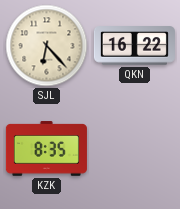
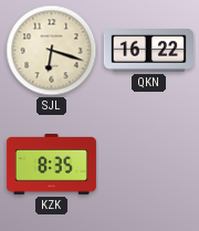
SJL: 6:23 -> 6:18
